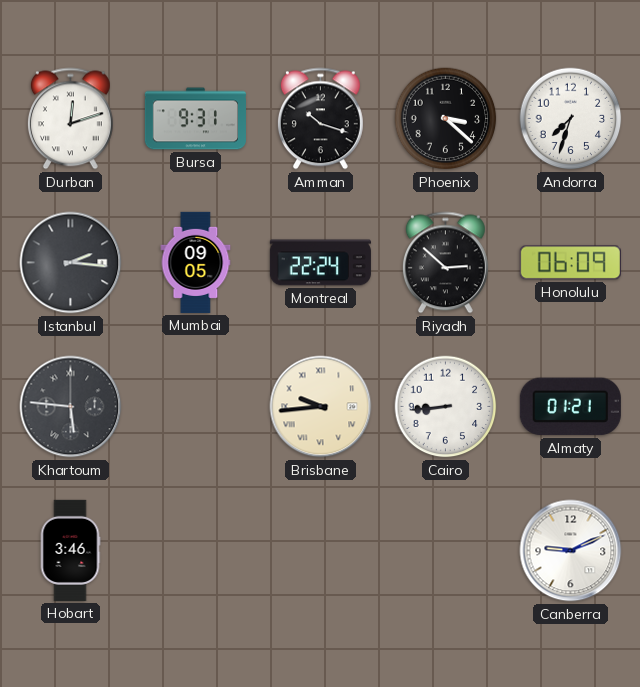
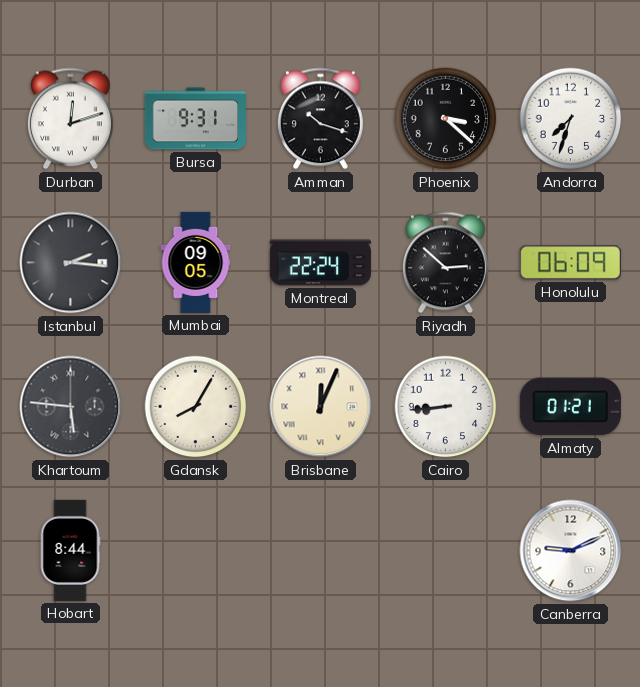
Gdansk: none -> 8:05
Brisbane: 9:44 -> 12:04
Hobart: 3:46 -> 8:44
